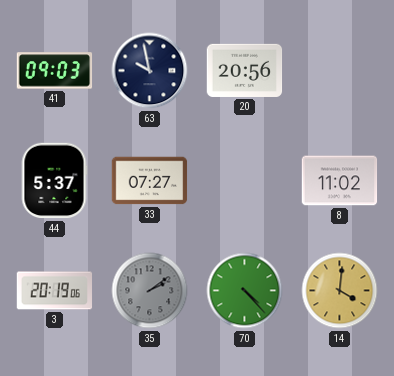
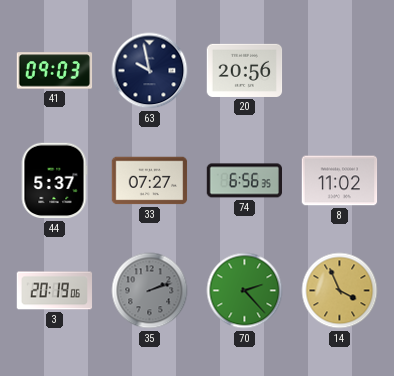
74: none -> 6:56
35: 2:09 -> 2:12
70: 4:23 -> 2:23
14: 4:01 -> 3:56
